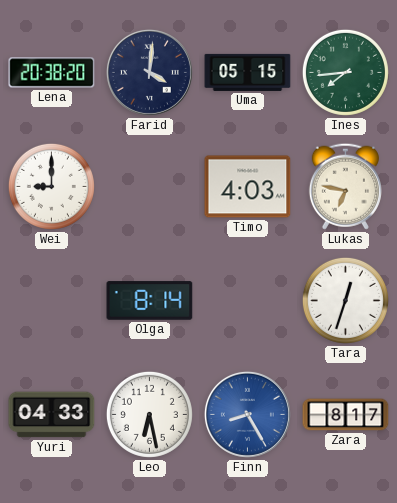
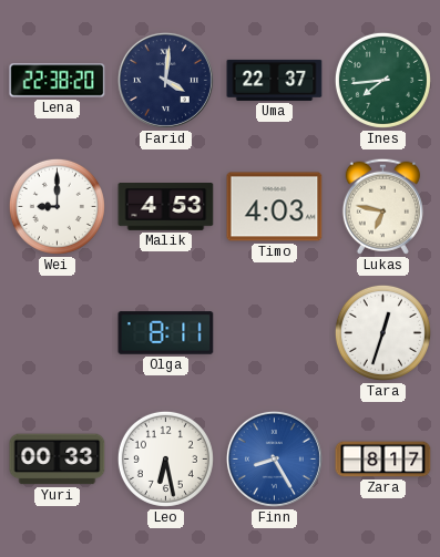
Lena: 20:38 -> 22:38
Uma: 05:15 -> 22:37
Malik: none -> 4:53
Olga: 8:14 -> 8:11
Yuri: 04:33 -> 00:33
